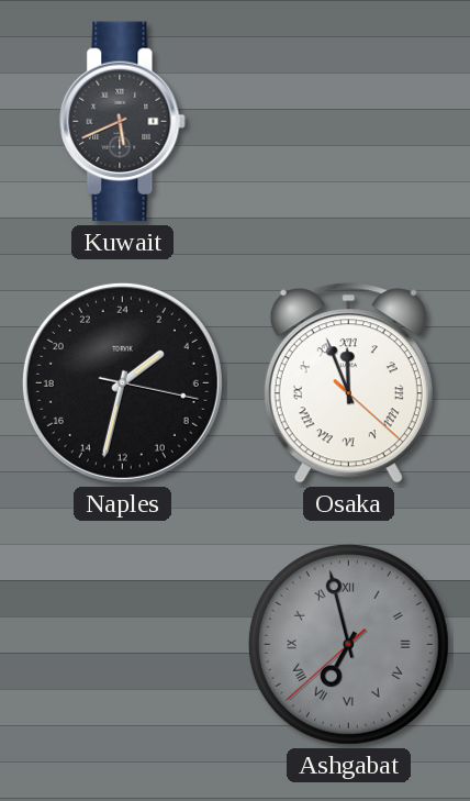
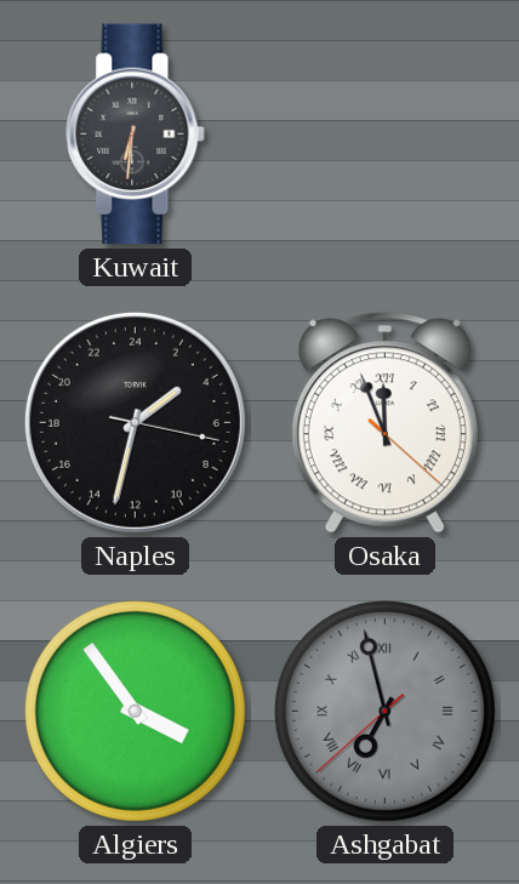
Kuwait: 5:41 -> 6:31
Algiers: none -> 3:54
